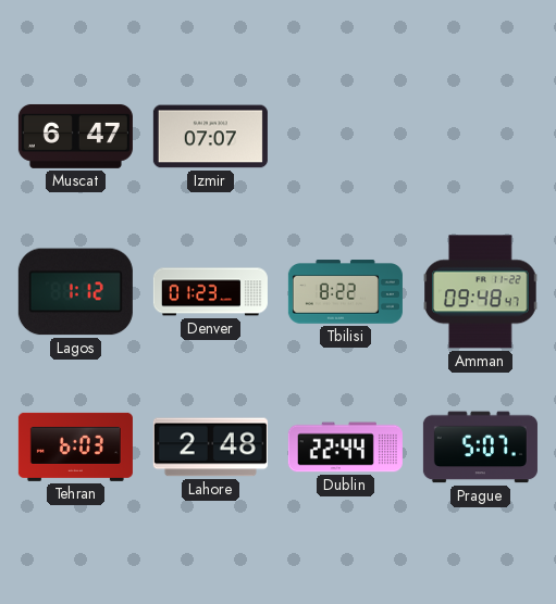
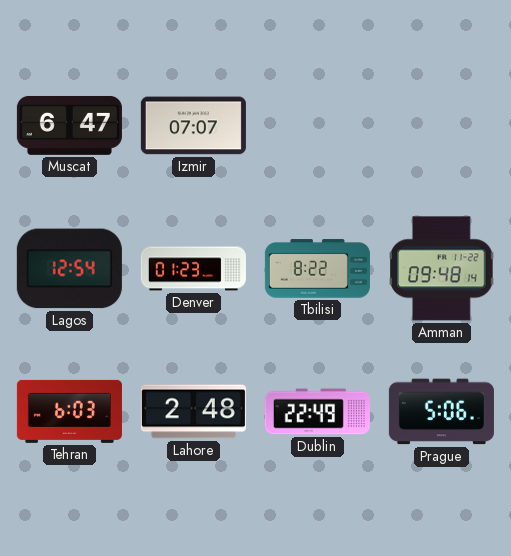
Lagos: 1:12 -> 12:54
Amman: 09:48:47 -> 09:48:14
Dublin: 22:44 -> 22:49
Prague: 5:07 -> 5:06
